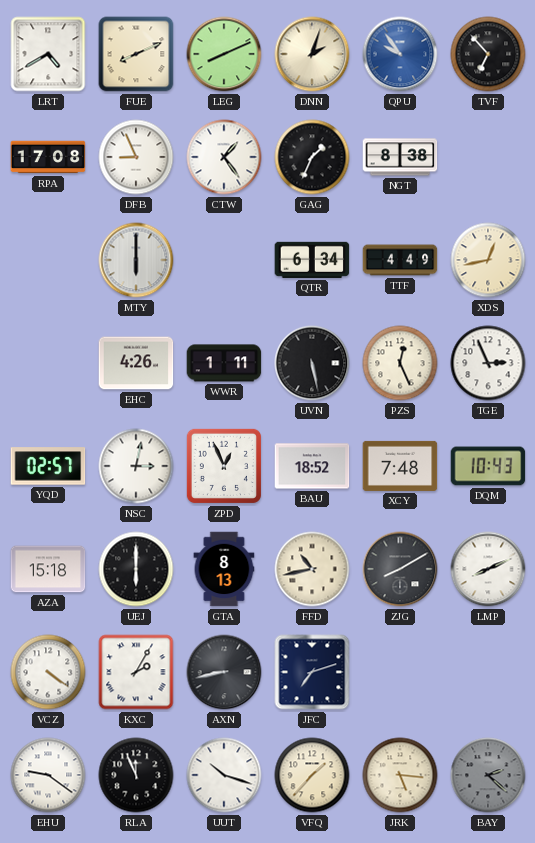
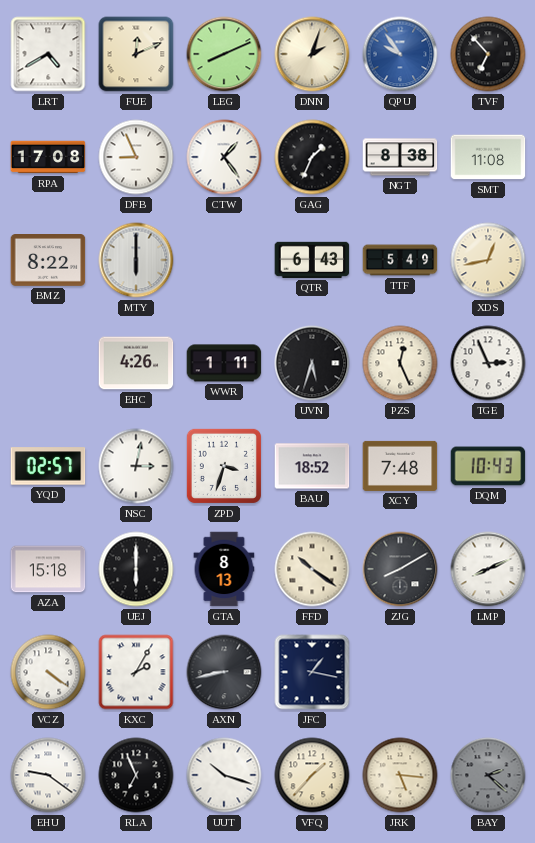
FUE: 8:11 -> 12:11
SMT: none -> 11:08
BMZ: none -> 8:22
QTR: 6:34 -> 6:43
TTF: 4:49 -> 5:49
UVN: 5:28 -> 5:33
ZPD: 12:56 -> 3:33
FFD: 10:43 -> 10:21
JFC: 7:12 -> 1:17
RLA: 11:56 -> 6:56
